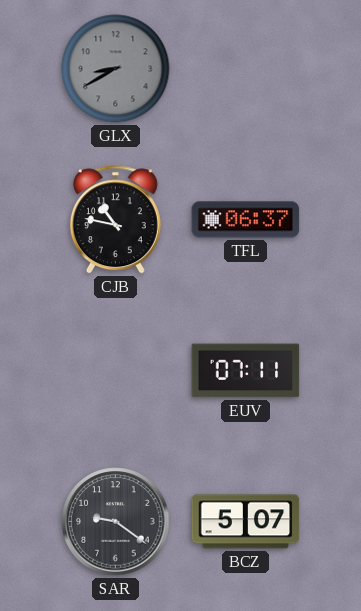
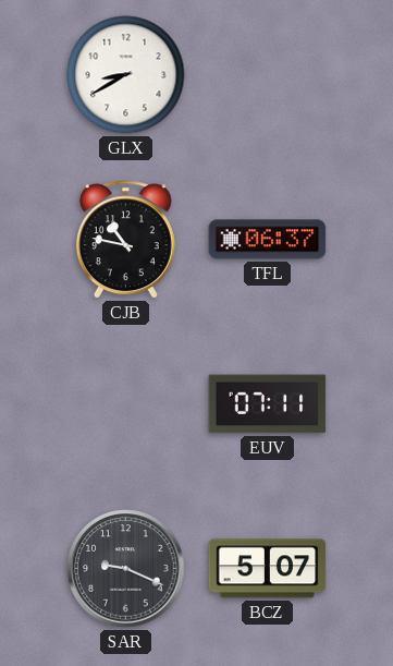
GLX dial: grey -> white
SAR: 9:21 -> 9:19
